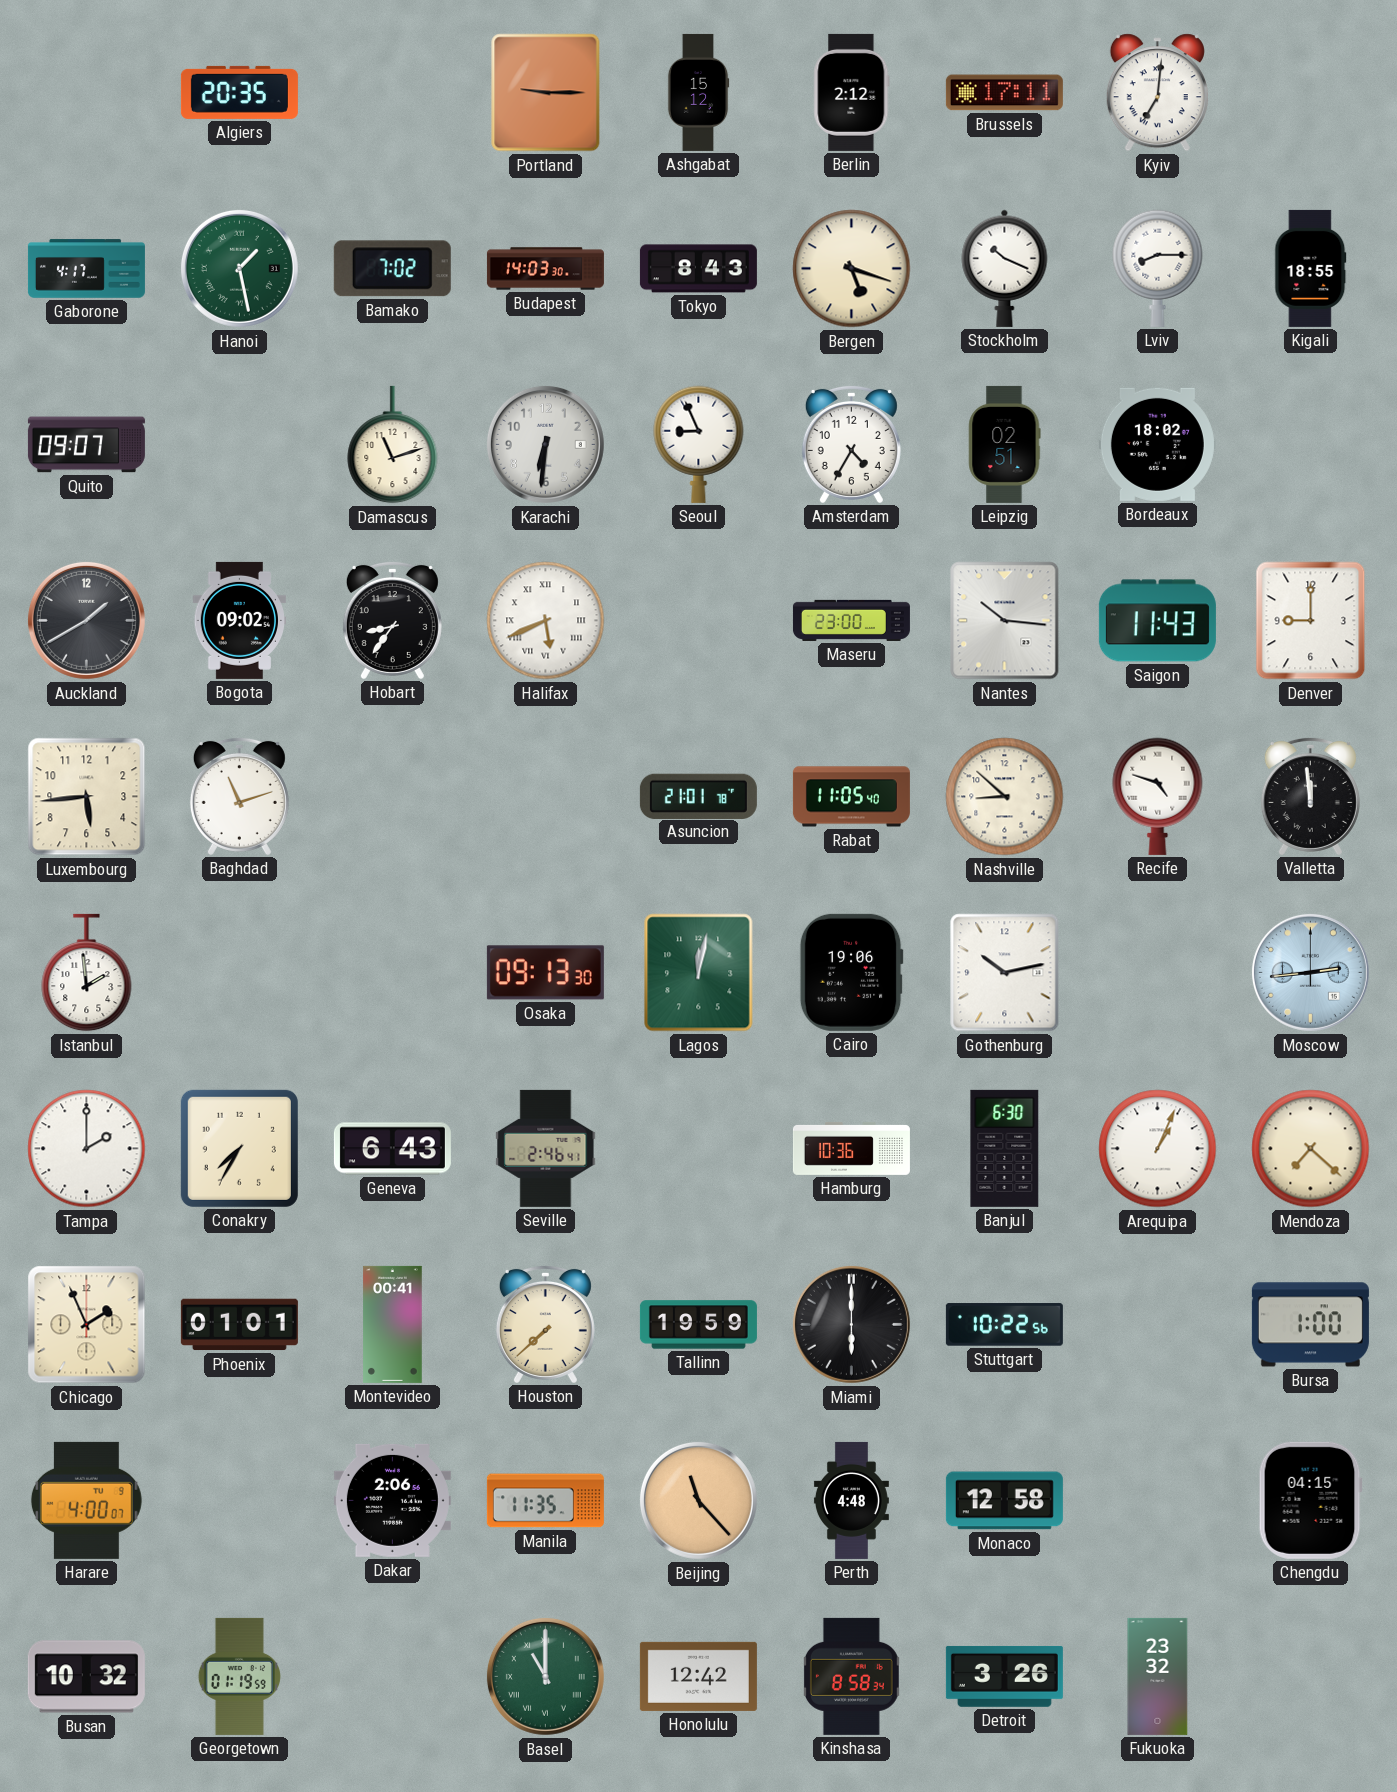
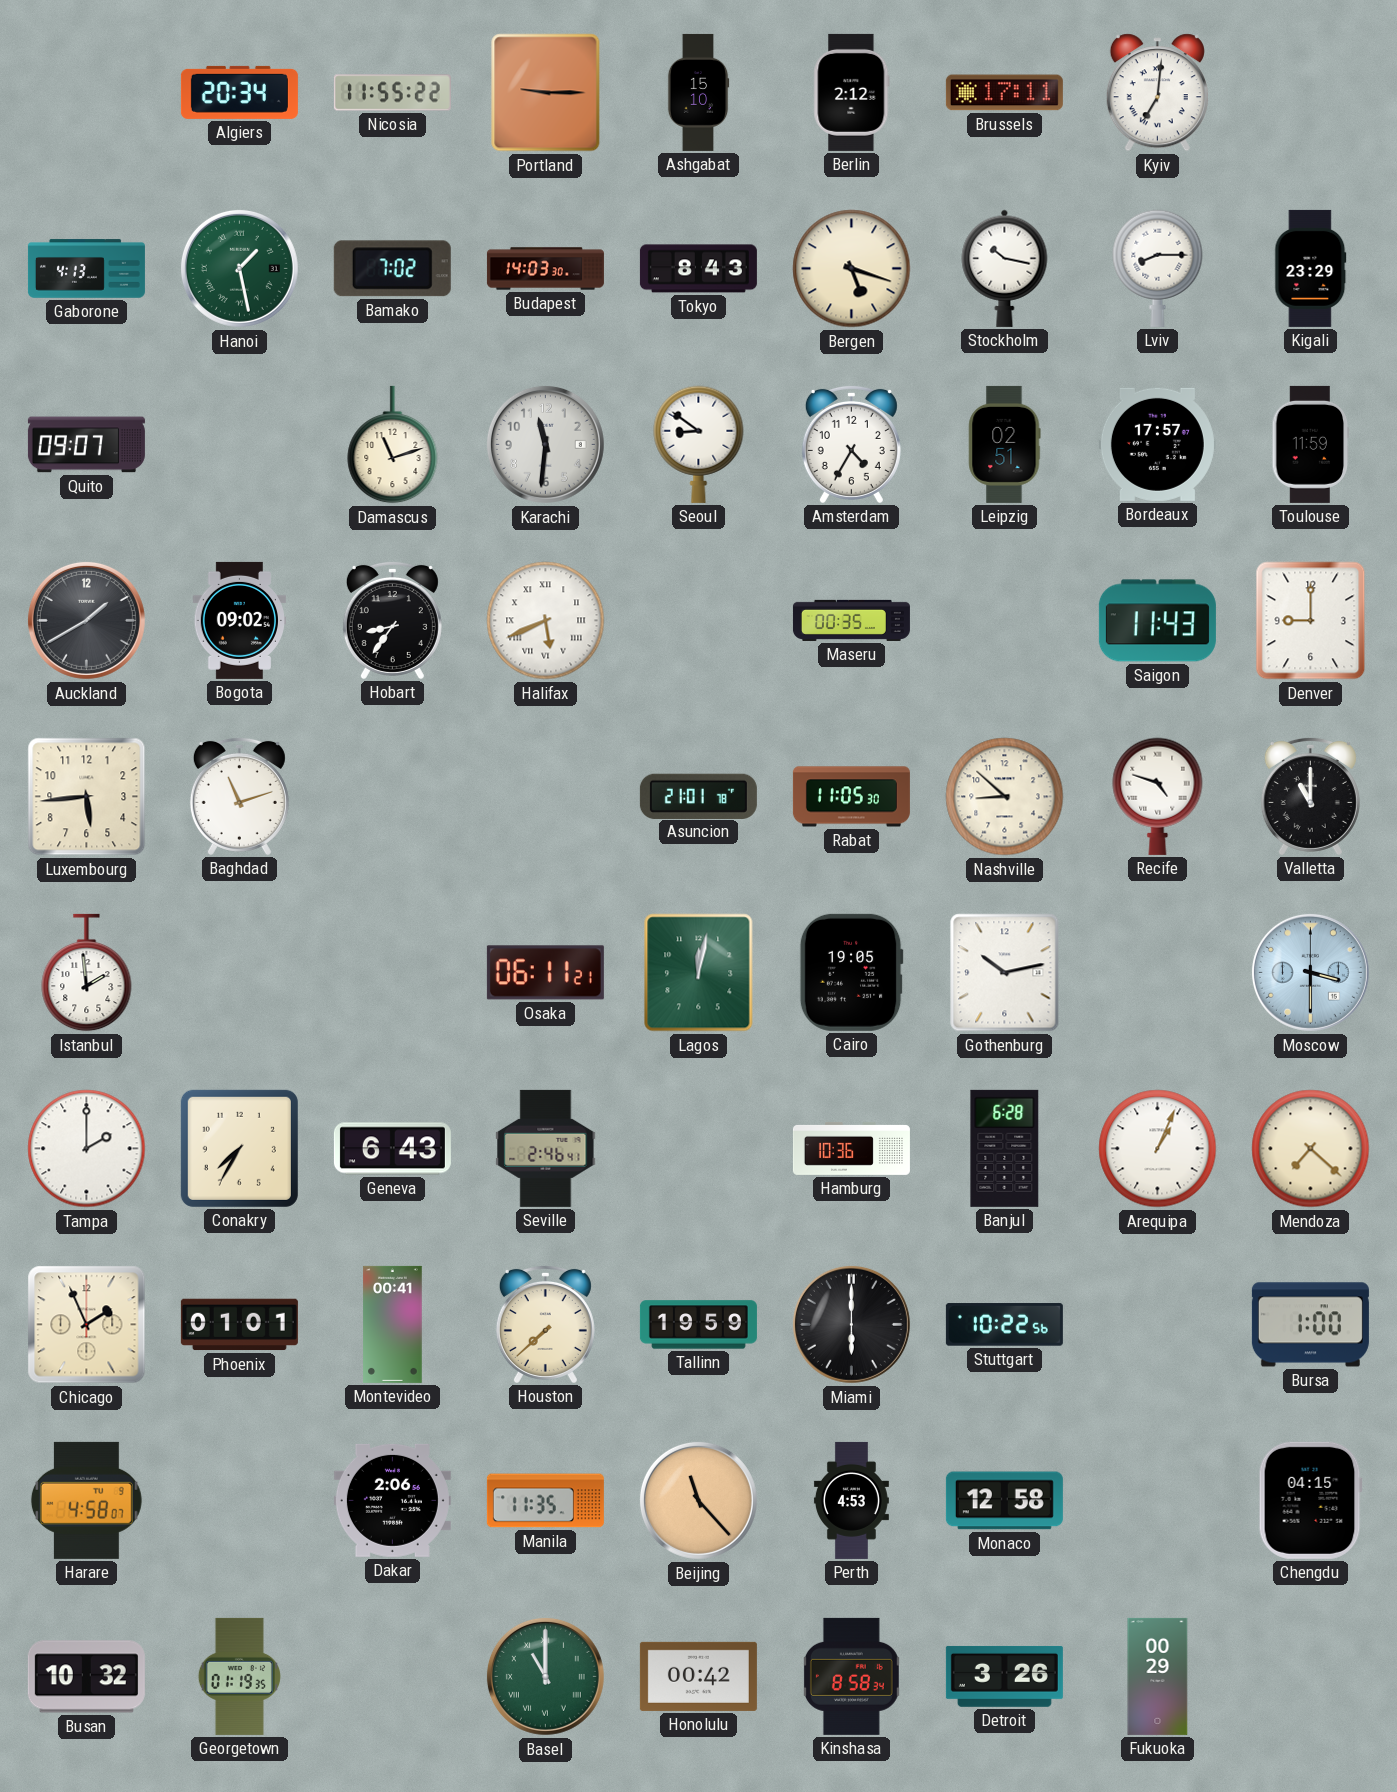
Algiers: 20:35 -> 20:34
Nicosia: none -> 11:55
Ashgabat: 15:12 -> 15:10
Gaborone: 4:17 -> 4:13
Stockholm: 10:19 -> 10:17
Kigali: 18:55 -> 23:29
Karachi: 6:31 -> 11:31
Seoul: 8:56 -> 8:51
Bordeaux: 18:02 -> 17:57
Toulouse: none -> 11:59
Maseru: 23:00 -> 00:35
Nantes: 10:16 -> none
Rabat: 11:05:40 -> 11:05:30
Valletta: 11:59 -> 11:00
Osaka: 09:13 -> 06:11
Cairo: 19:06 -> 19:05
Moscow: 2:44 -> 3:30
Banjul: 6:30 -> 6:28
Harare: 4:00 -> 4:58
Perth: 4:48 -> 4:53
Georgetown: 01:19:59 -> 01:19:35
Honolulu: 12:42 -> 00:42
Fukuoka: 23:32 -> 00:29
